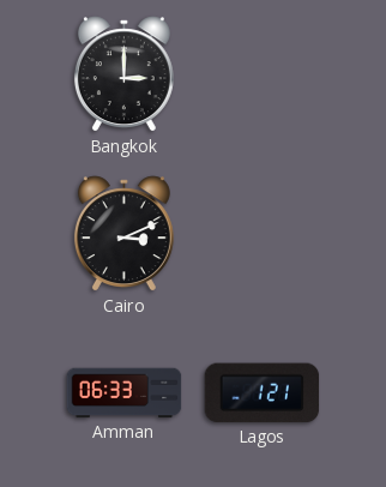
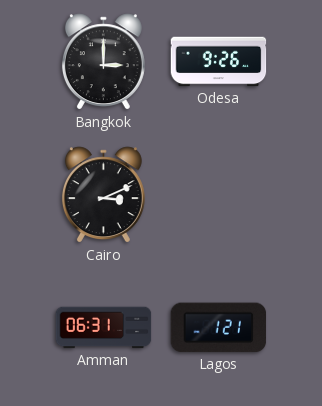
Odesa: none -> 9:26
Amman: 06:33 -> 06:31
